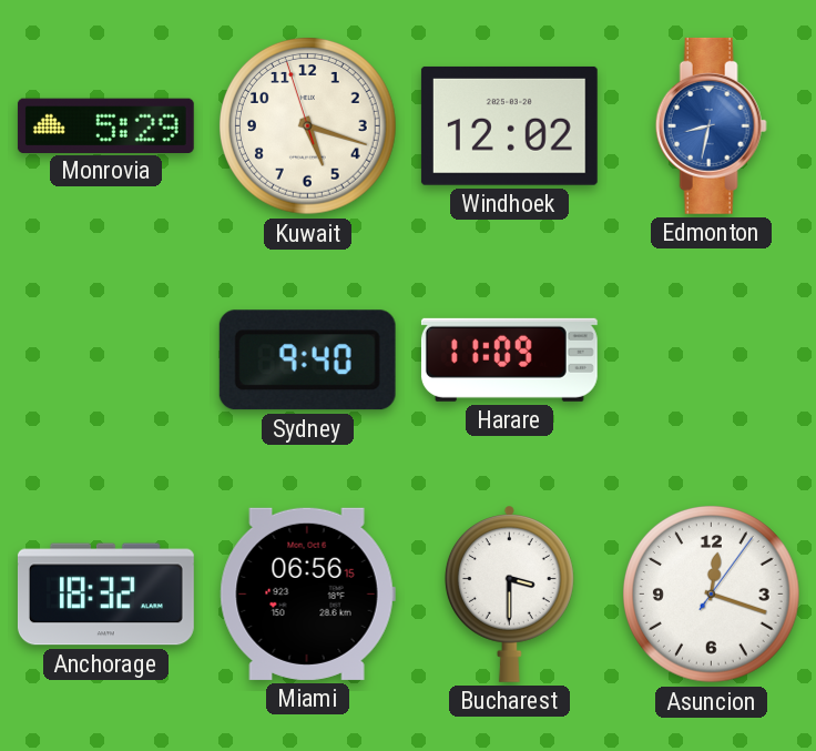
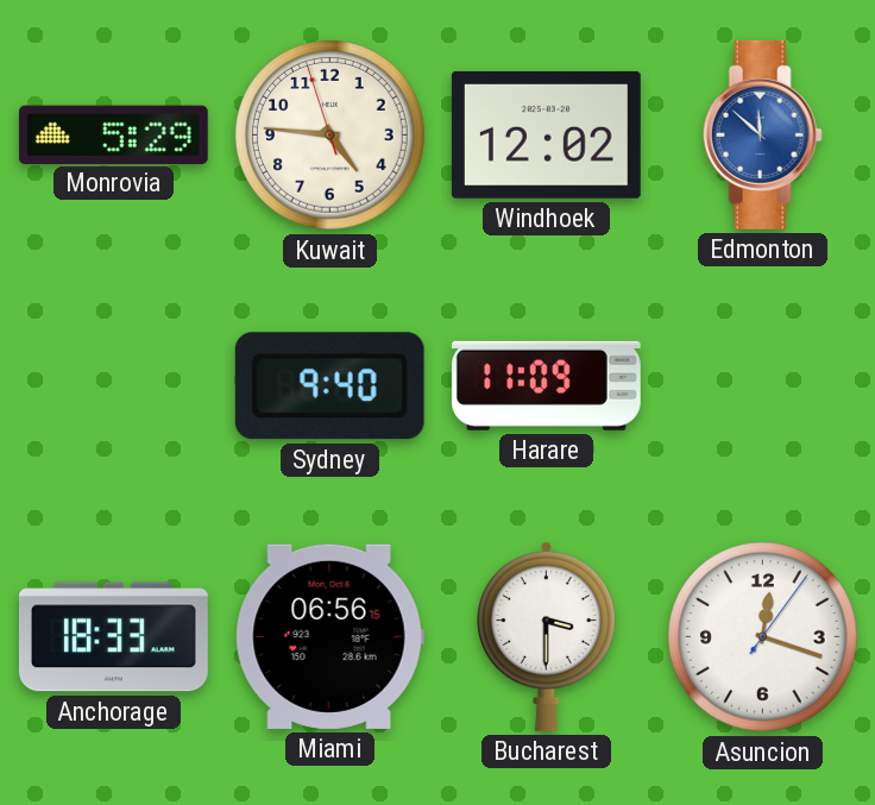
Kuwait: 5:17 -> 4:45
Edmonton: 8:32 -> 11:52
Anchorage: 18:32 -> 18:33
